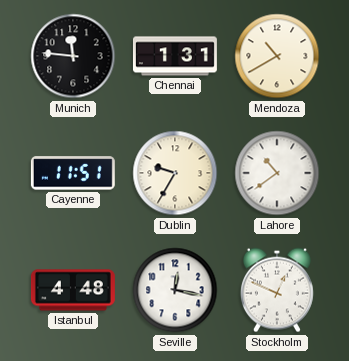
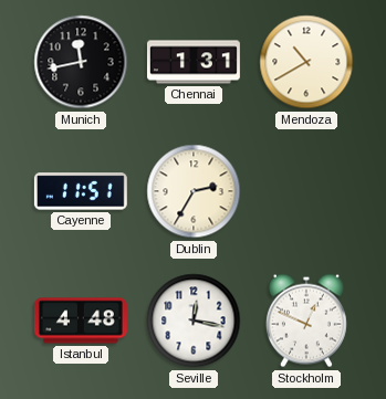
Munich: 11:46 -> 11:43
Dublin: 9:35 -> 2:35
Lahore: 10:39 -> none
